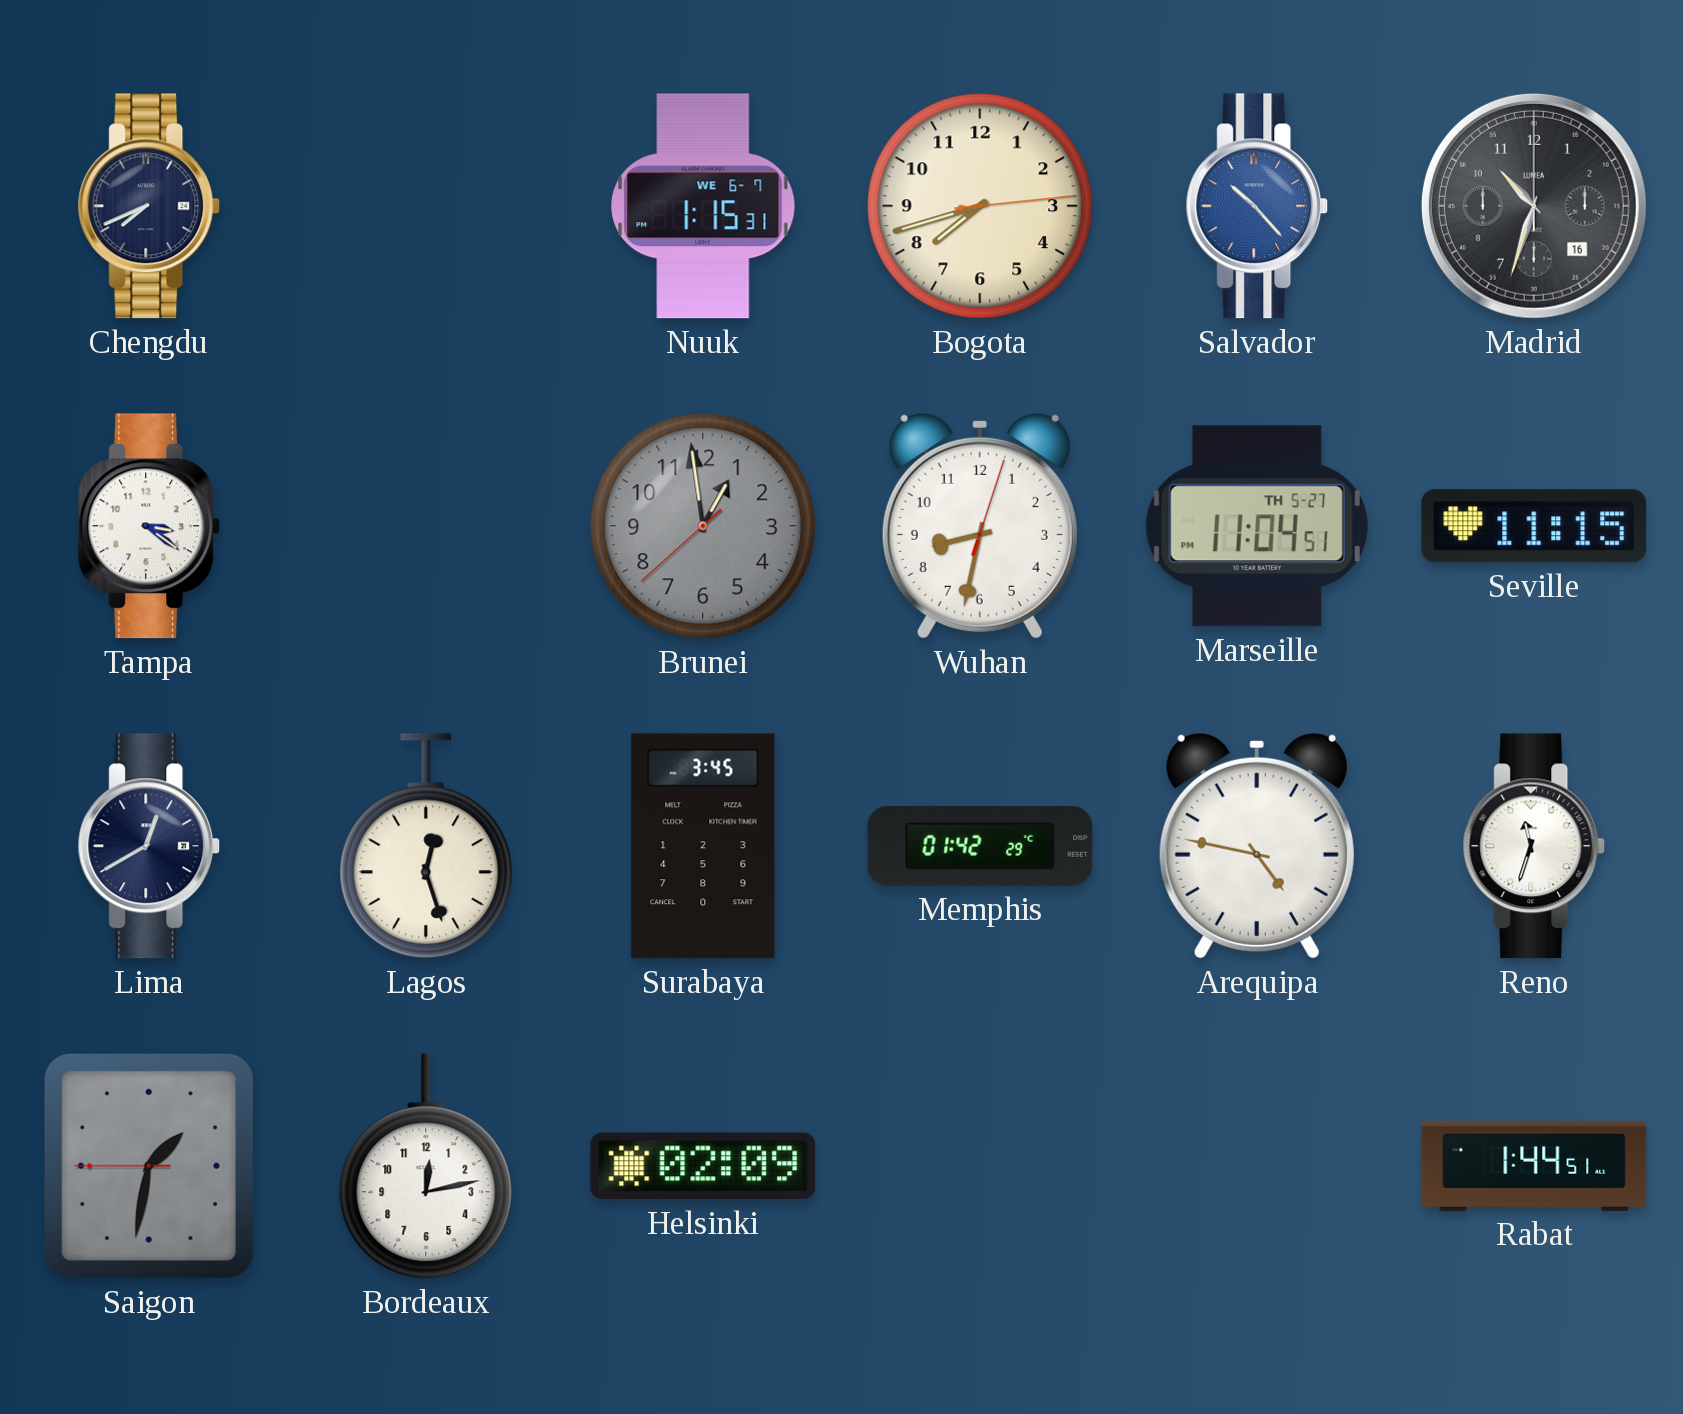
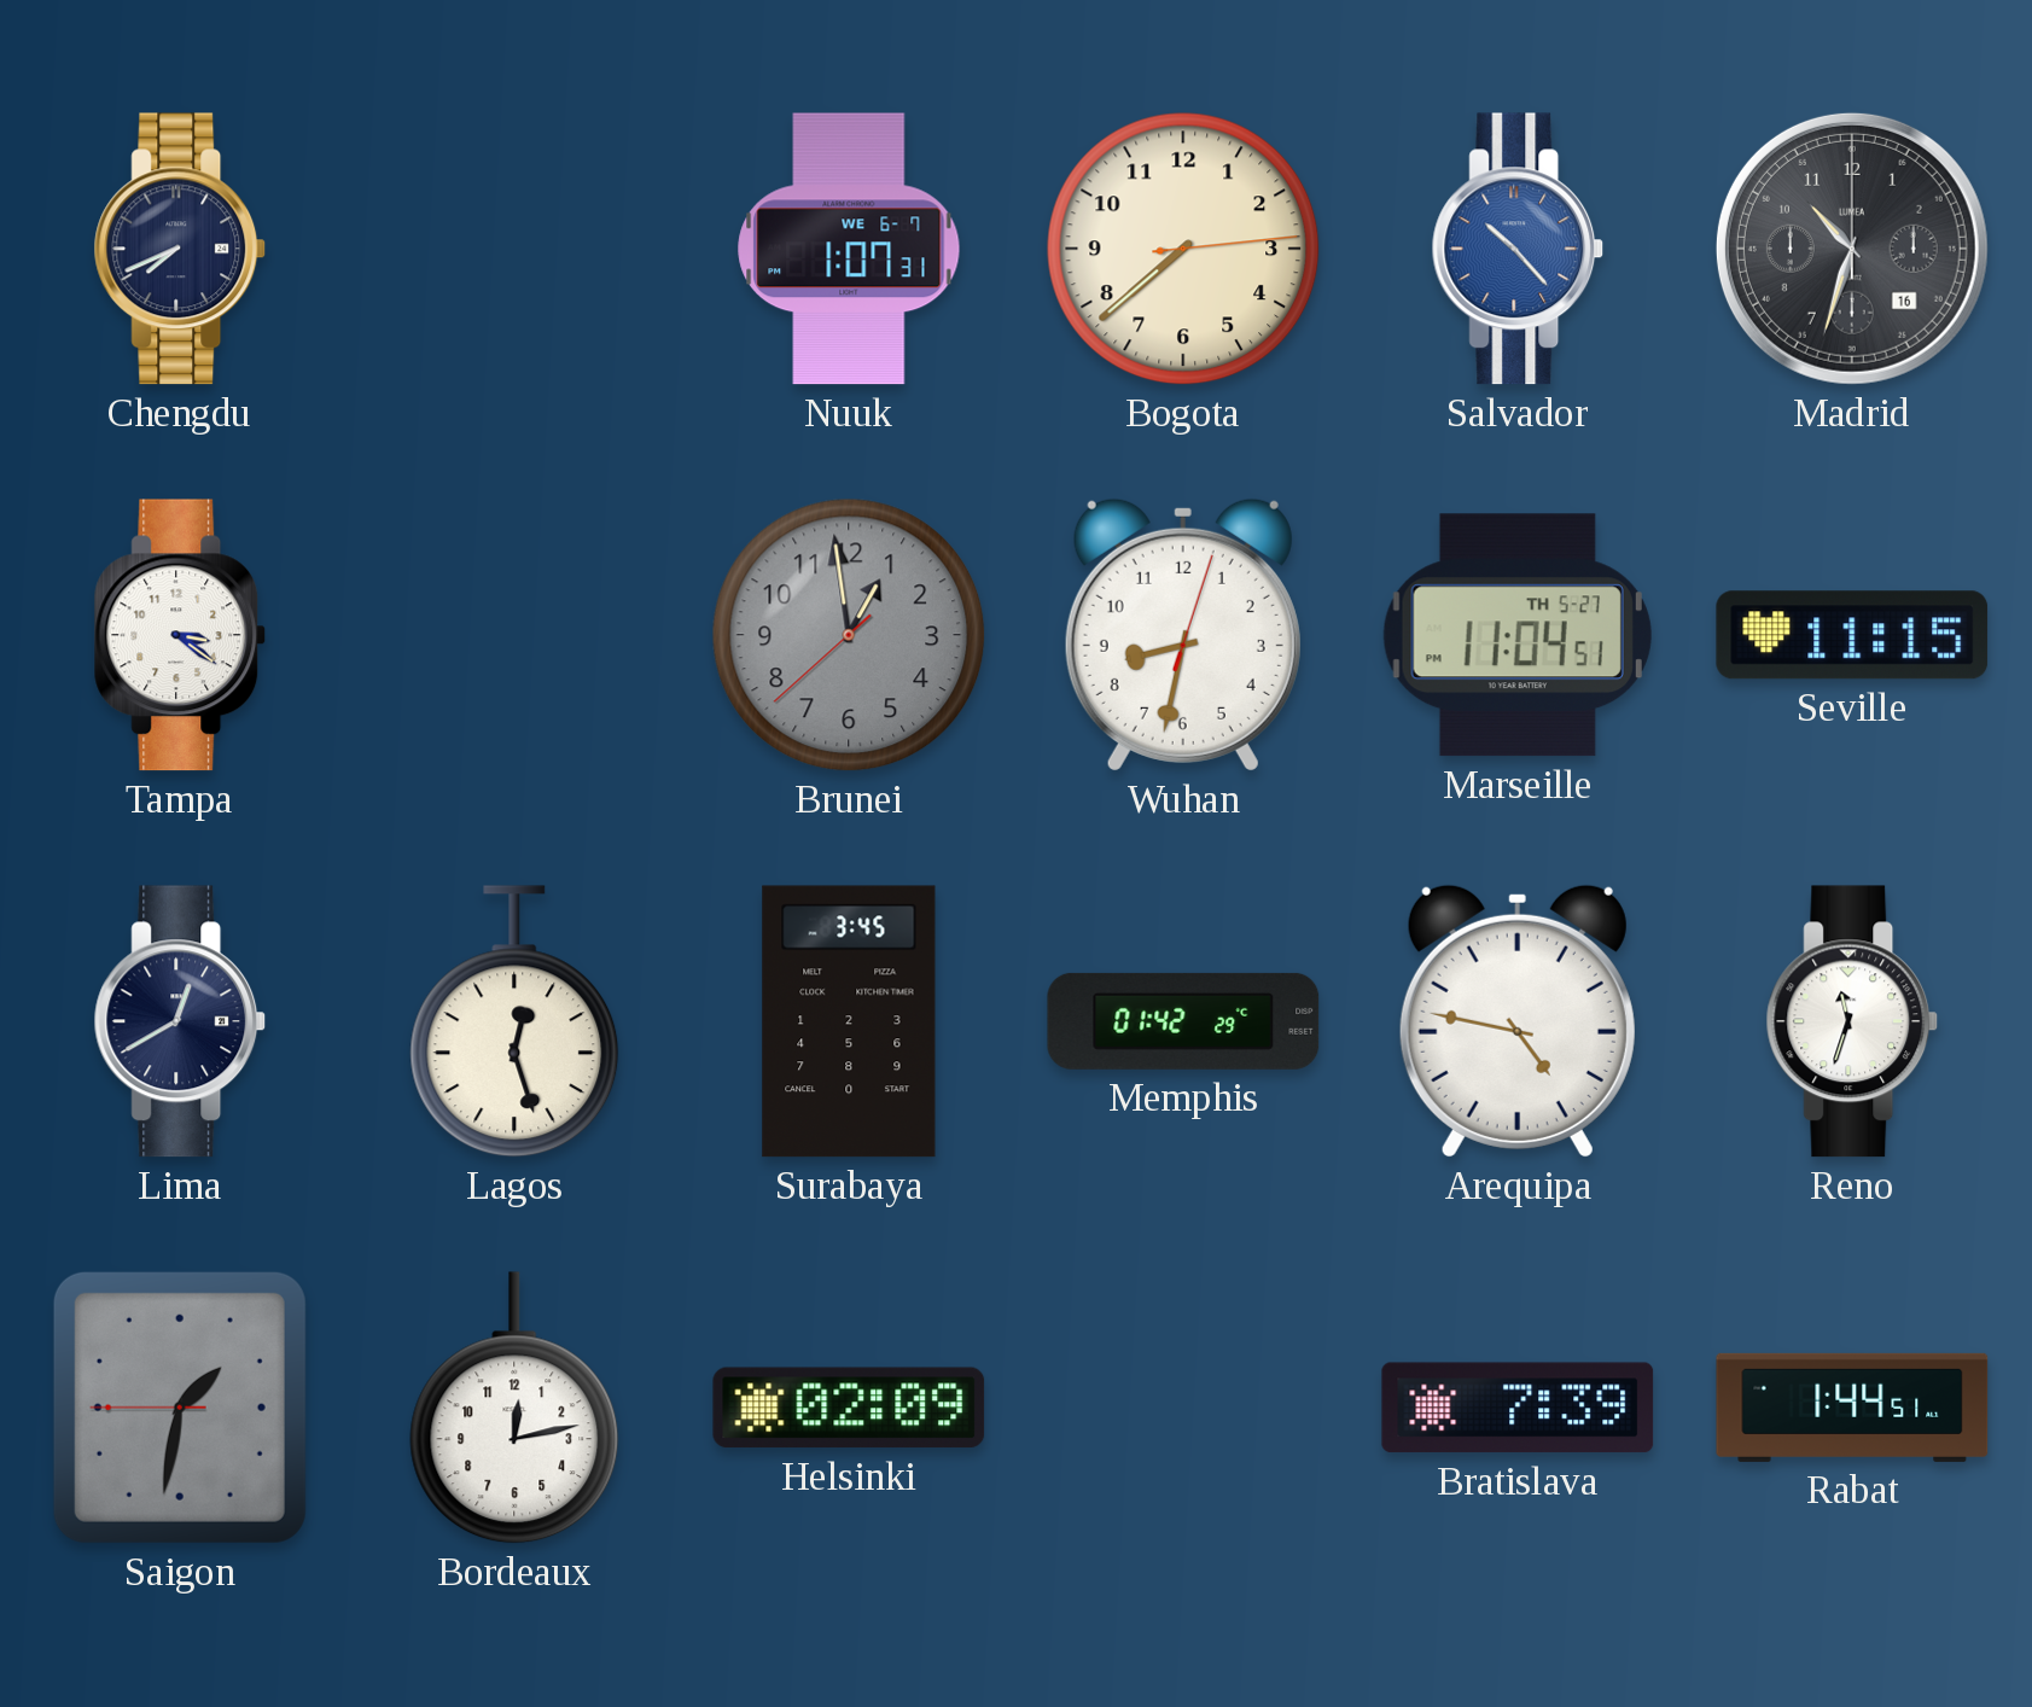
Nuuk: 1:15 -> 1:07
Bogota: 7:42 -> 7:38
Bratislava: none -> 7:39
